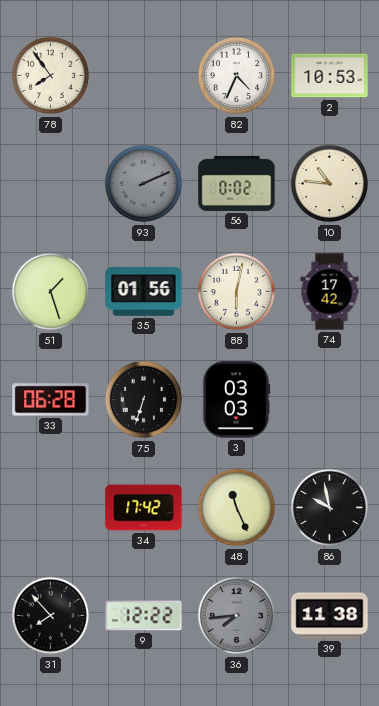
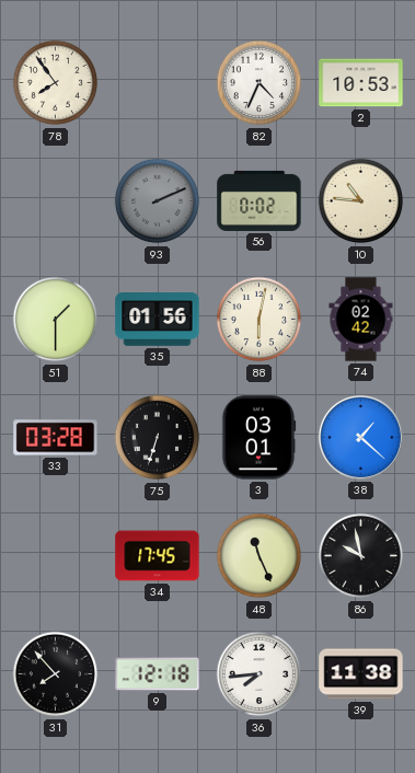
51: 1:27 -> 1:30
74: 17:42 -> 02:42
33: 06:28 -> 03:28
3: 03:03 -> 03:01
38: none -> 1:22
34: 17:42 -> 17:45
9: 12:22 -> 12:18
36 dial: grey -> white
